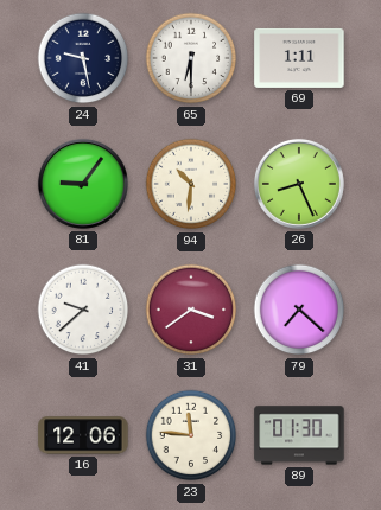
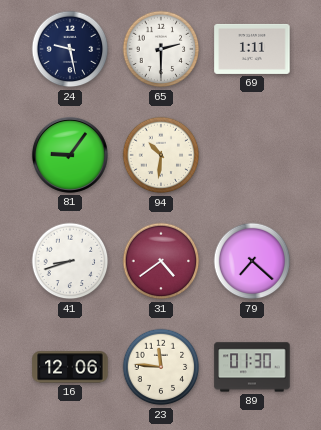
65: 6:30 -> 2:30
26: 8:26 -> none
41: 9:38 -> 8:42
31: 3:39 -> 4:39
